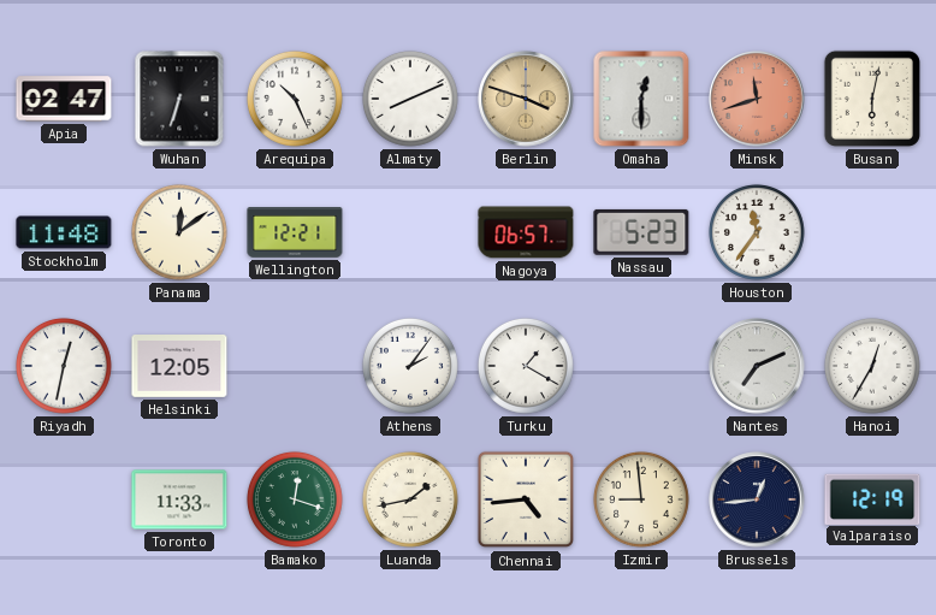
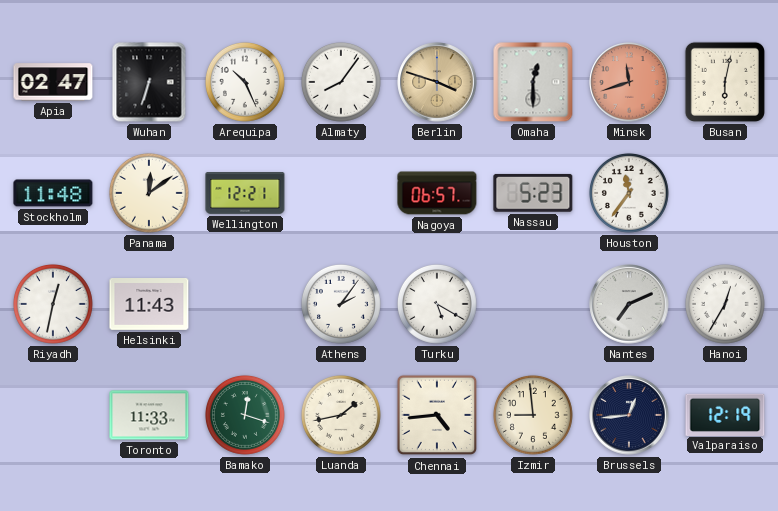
Almaty: 8:11 -> 8:06
Helsinki: 12:05 -> 11:43
Turku: 1:20 -> 5:20
